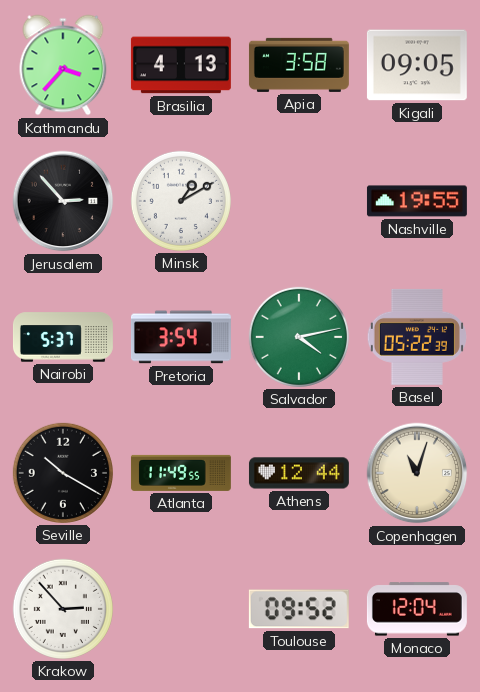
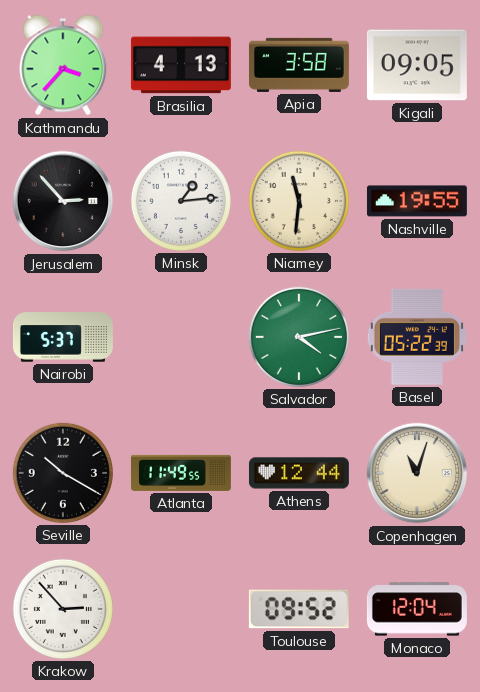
Minsk: 1:10 -> 1:14
Niamey: none -> 11:31
Pretoria: 3:54 -> none
